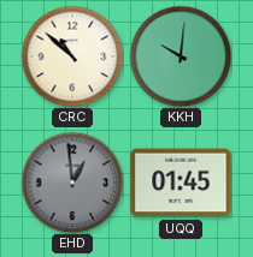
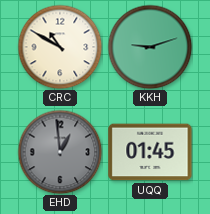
CRC: 10:52 -> 10:50
KKH: 10:01 -> 9:12
